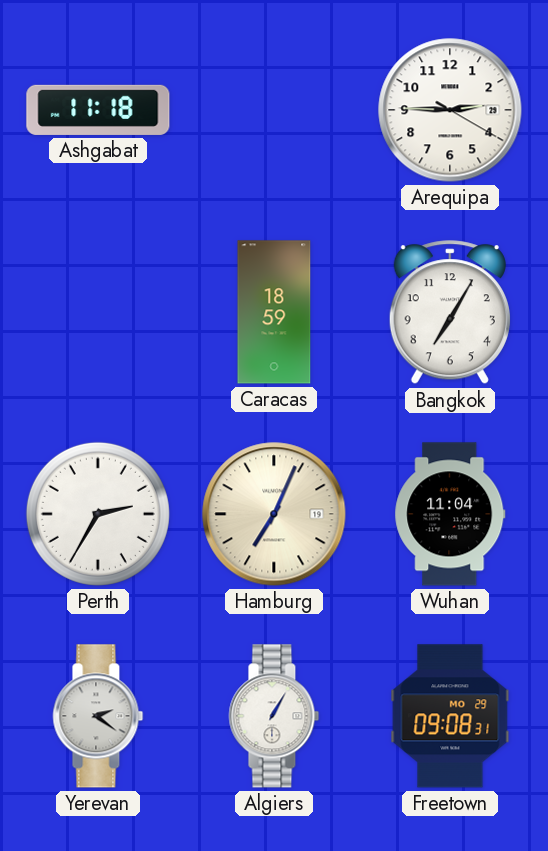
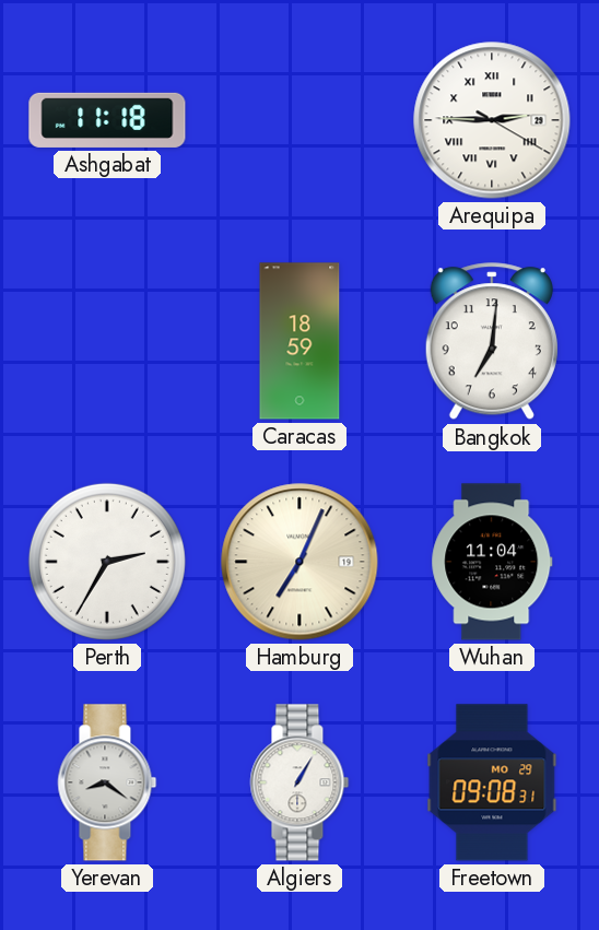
Arequipa numerals: Arabic -> Roman
Bangkok: 7:05 -> 7:01
Yerevan: 2:21 -> 8:21
